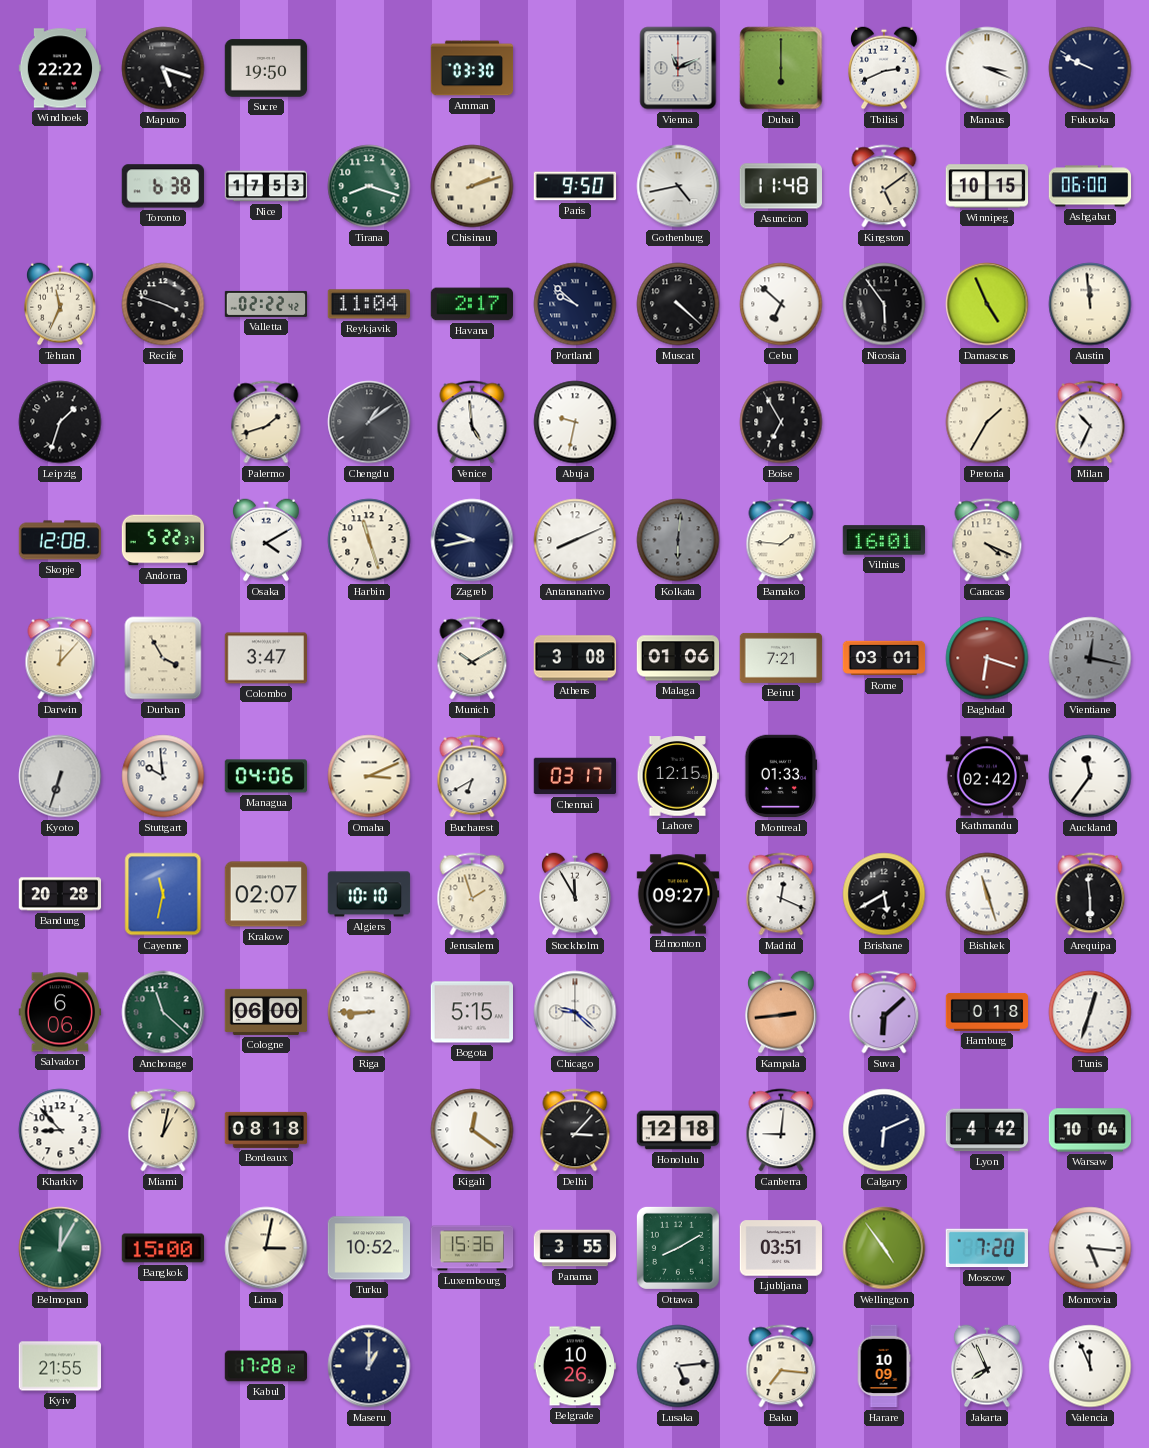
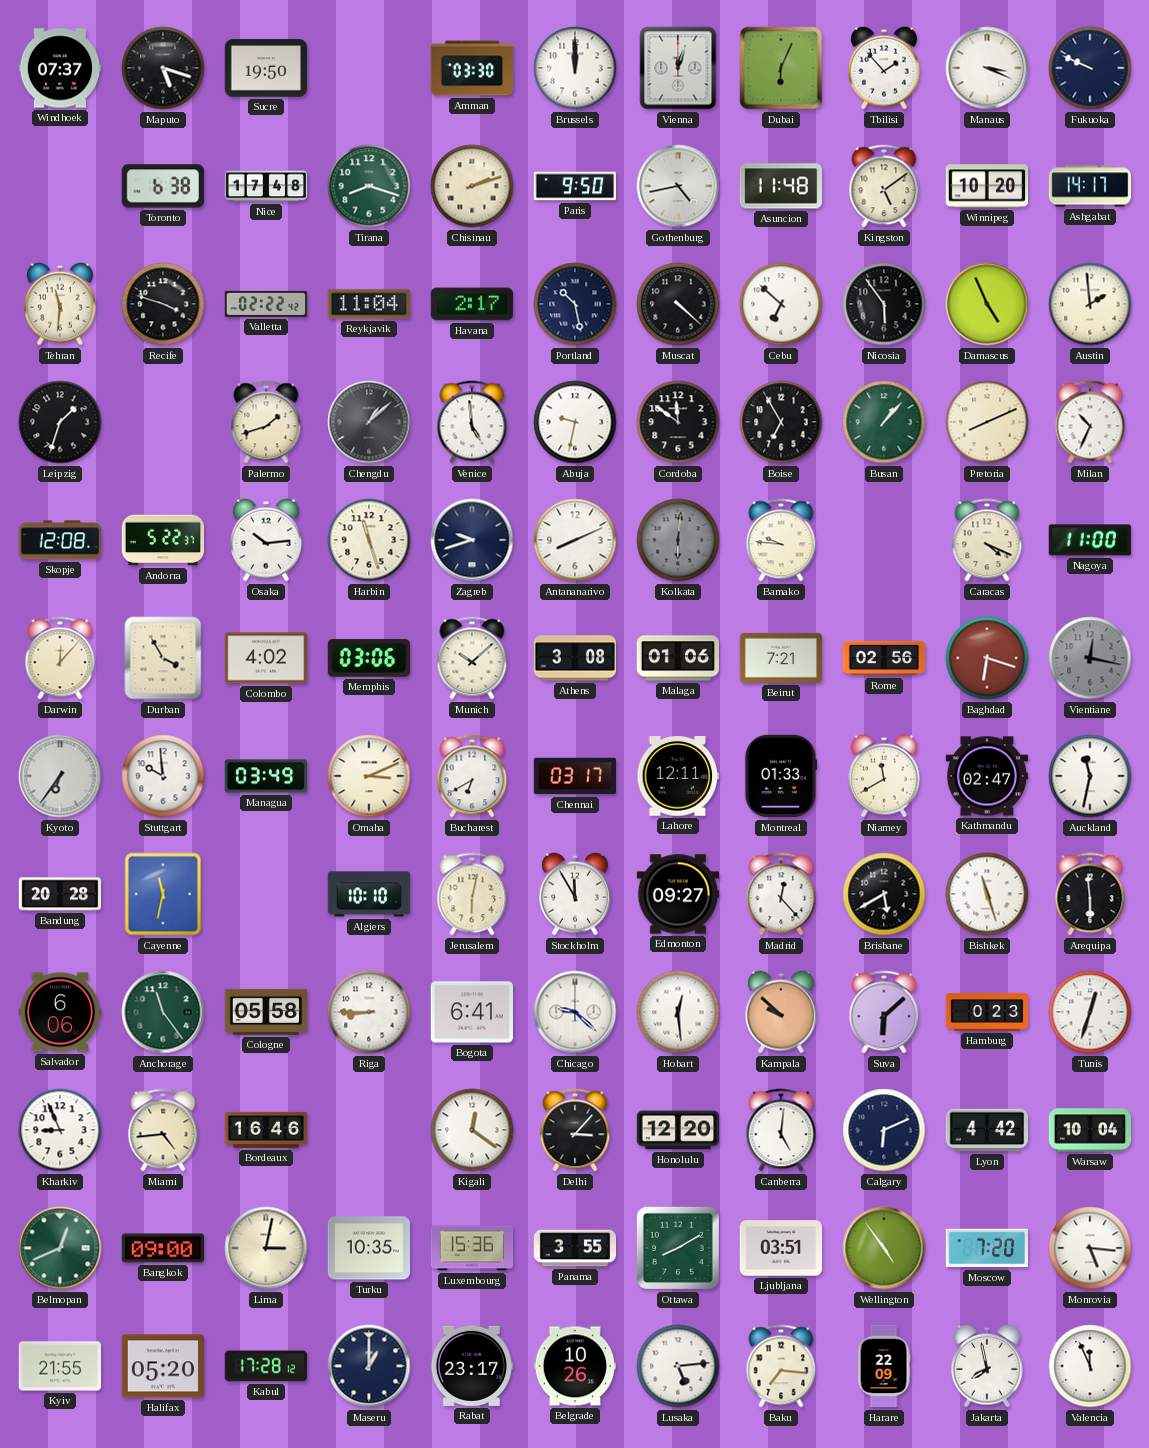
Windhoek: 22:22 -> 07:37
Brussels: none -> 12:00
Vienna: 11:11 -> 12:03
Dubai: 6:00 -> 6:04
Tbilisi: 2:41 -> 1:53
Nice: 17:53 -> 17:48
Winnipeg: 10:15 -> 10:20
Ashgabat: 06:00 -> 14:17
Tehran: 11:34 -> 11:31
Portland: 9:52 -> 10:28
Austin: 11:59 -> 1:59
Chengdu: 1:09 -> 1:08
Cordoba: none -> 11:51
Busan: none -> 1:07
Pretoria: 1:35 -> 8:11
Osaka: 4:10 -> 10:14
Zagreb: 9:43 -> 9:42
Bamako: 1:46 -> 9:46
Vilnius: 16:01 -> none
Nagoya: none -> 11:00
Colombo: 3:47 -> 4:02
Memphis: none -> 03:06
Munich: 10:10 -> 10:08
Rome: 03:01 -> 02:56
Kyoto: 6:33 -> 6:36
Managua: 04:06 -> 03:49
Lahore: 12:15 -> 12:11
Niamey: none -> 11:40
Kathmandu: 02:42 -> 02:47
Auckland: 11:36 -> 11:32
Krakow: 02:07 -> none
Jerusalem: 1:57 -> 6:02
Madrid: 12:19 -> 12:23
Anchorage: 11:22 -> 11:24
Cologne: 06:00 -> 05:58
Bogota: 5:15 -> 6:41
Hobart: none -> 12:29
Kampala: 2:44 -> 9:52
Hamburg: 0:18 -> 0:23
Kharkiv: 8:53 -> 8:56
Miami: 1:02 -> 4:44
Bordeaux: 08:18 -> 16:46
Honolulu: 12:18 -> 12:20
Canberra: 9:01 -> 5:01
Belmopan: 12:05 -> 12:41
Bangkok: 15:00 -> 09:00
Turku: 10:52 -> 10:35
Halifax: none -> 05:20
Rabat: none -> 23:17
Harare: 10:09 -> 22:09
Jakarta: 7:56 -> 7:58
